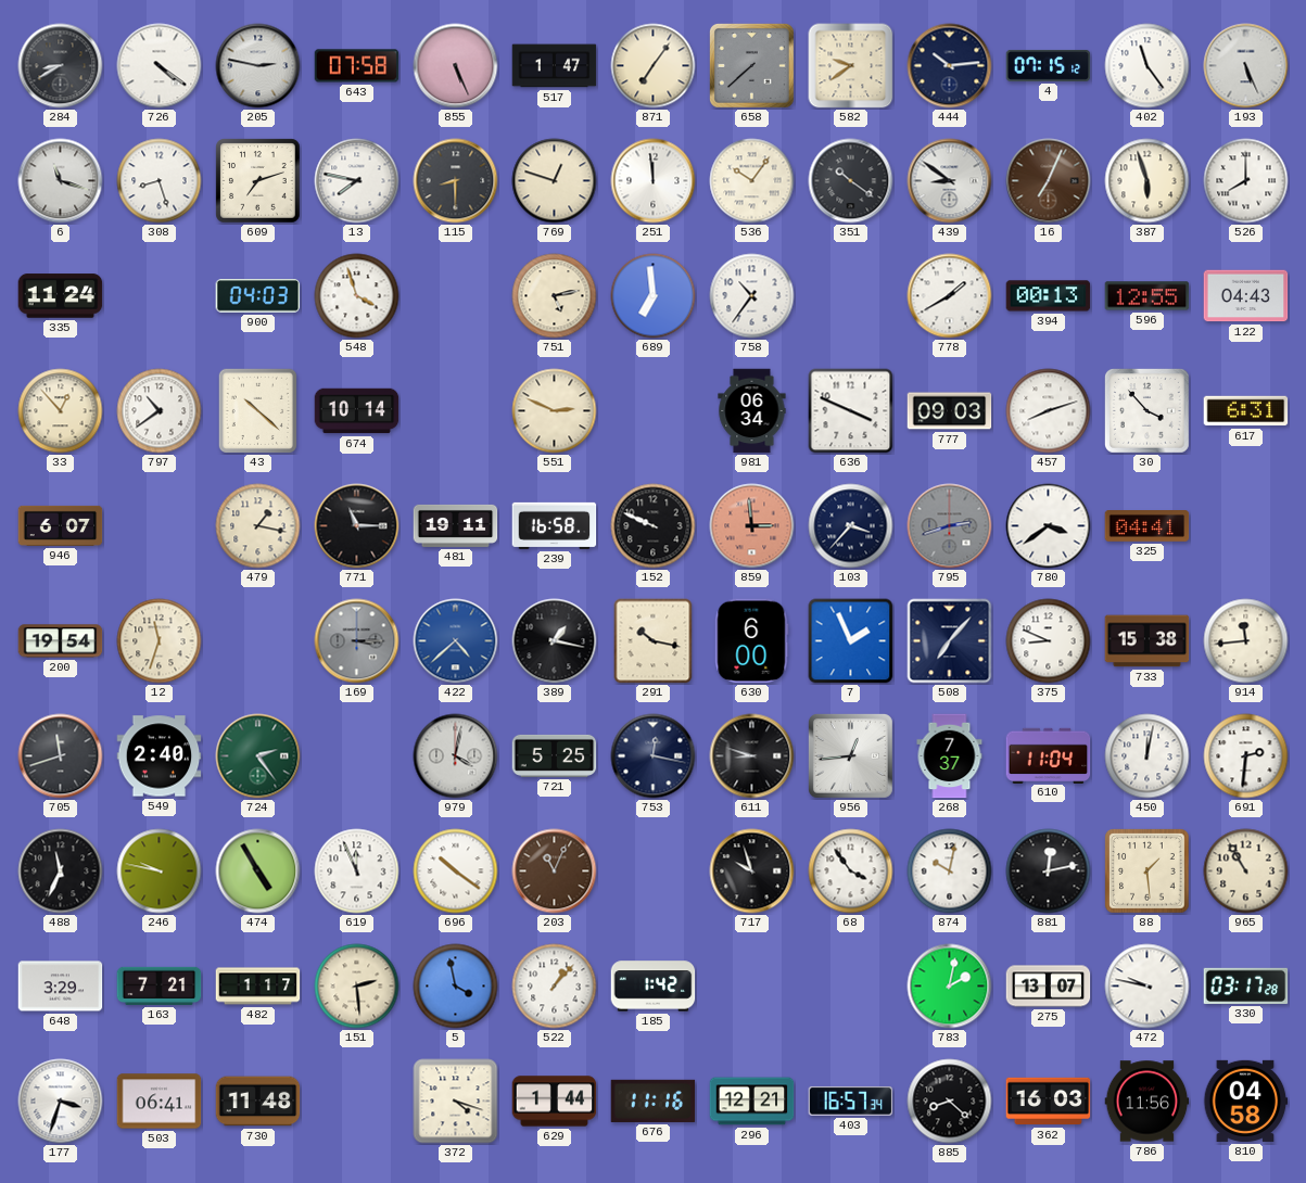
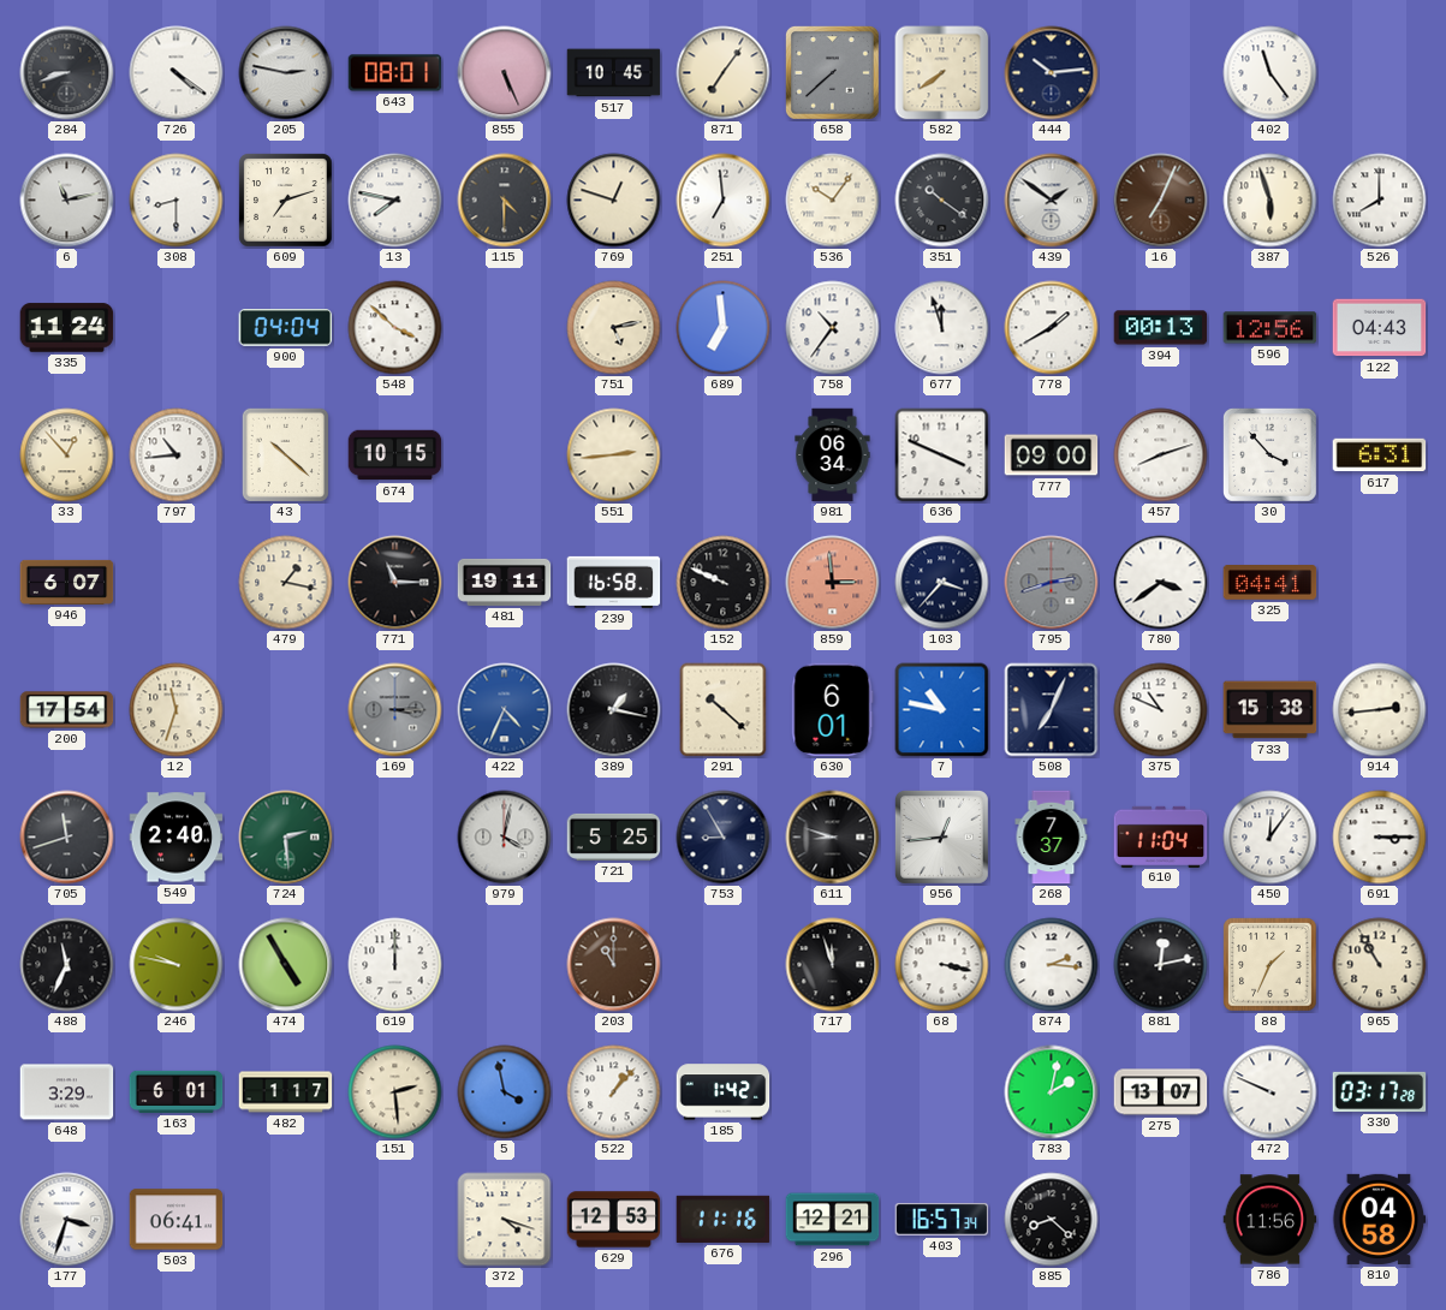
284: 8:40 -> 8:42
643: 07:58 -> 08:01
517: 1:47 -> 10:45
582: 9:39 -> 7:39
4: 07:15 -> none
193: 5:26 -> none
6: 11:18 -> 11:13
308: 8:27 -> 8:30
115: 8:30 -> 4:30
251: 11:59 -> 6:59
439: 8:51 -> 1:51
900: 04:03 -> 04:04
548: 3:57 -> 3:52
677: none -> 11:57
596: 12:55 -> 12:56
797: 10:39 -> 10:44
674: 10:14 -> 10:15
551: 2:49 -> 2:44
777: 09:03 -> 09:00
200: 19:54 -> 17:54
422: 4:38 -> 4:34
291: 10:17 -> 10:22
630: 6:00 -> 6:01
7: 1:56 -> 10:47
508: 7:07 -> 7:04
375: 8:49 -> 10:49
914: 11:44 -> 2:44
724: 2:24 -> 2:29
753: 12:17 -> 8:55
450: 12:02 -> 12:06
691: 2:31 -> 3:15
619: 11:56 -> 12:00
696: 10:21 -> none
203: 11:04 -> 11:00
717: 9:57 -> 11:57
68: 3:54 -> 3:17
874: 10:02 -> 2:16
88: 1:29 -> 1:34
163: 7:21 -> 6:01
472: 9:47 -> 9:49
730: 11:48 -> none
629: 1:44 -> 12:53
362: 16:03 -> none
